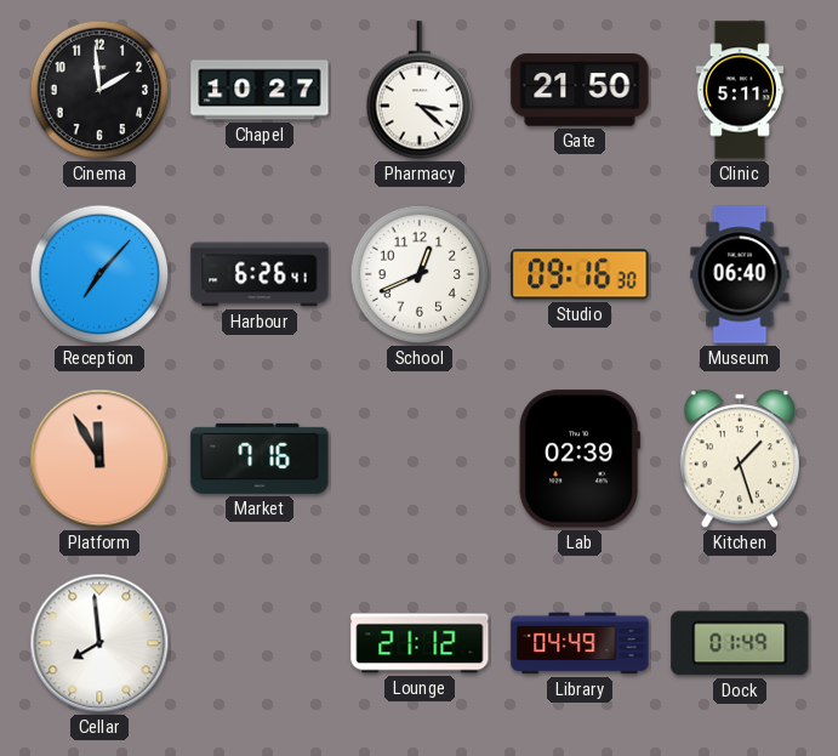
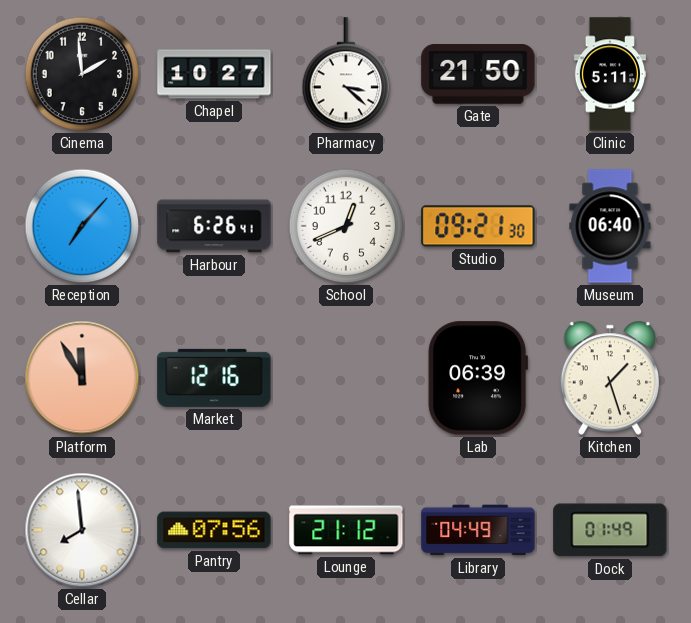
Studio: 09:16 -> 09:21
Market: 7:16 -> 12:16
Lab: 02:39 -> 06:39
Pantry: none -> 07:56
